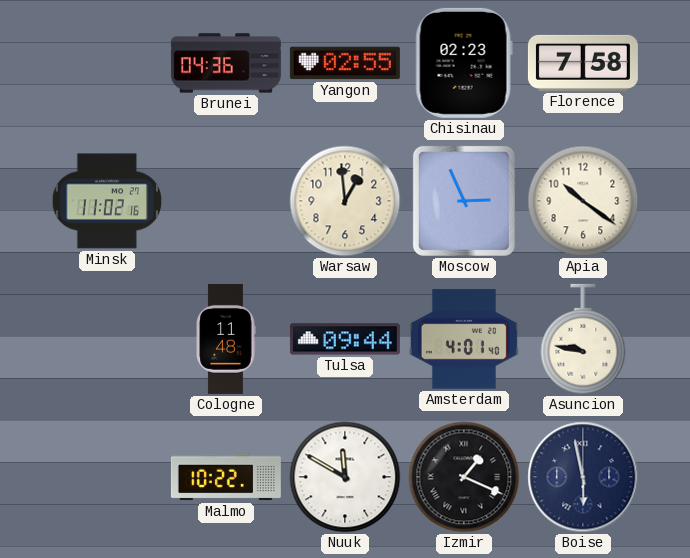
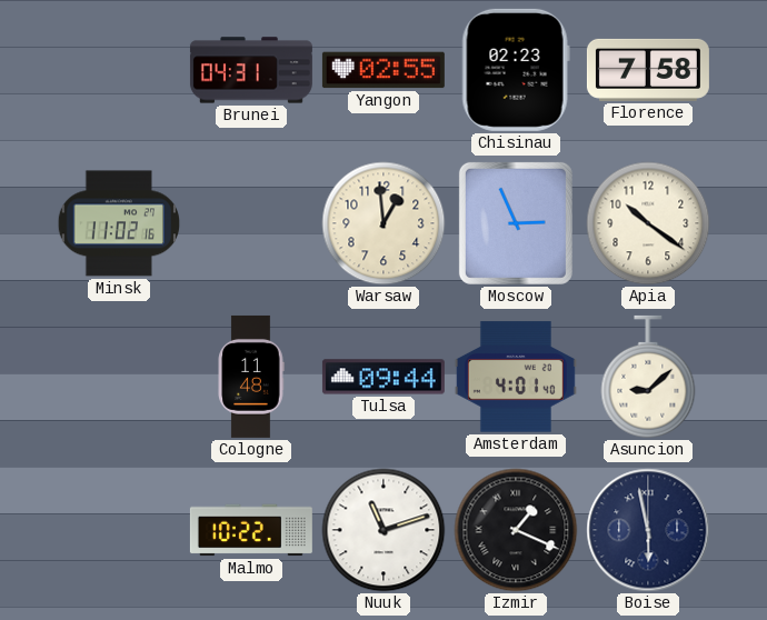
Brunei: 04:36 -> 04:31
Asuncion: 9:47 -> 9:08
Nuuk: 11:50 -> 11:12
